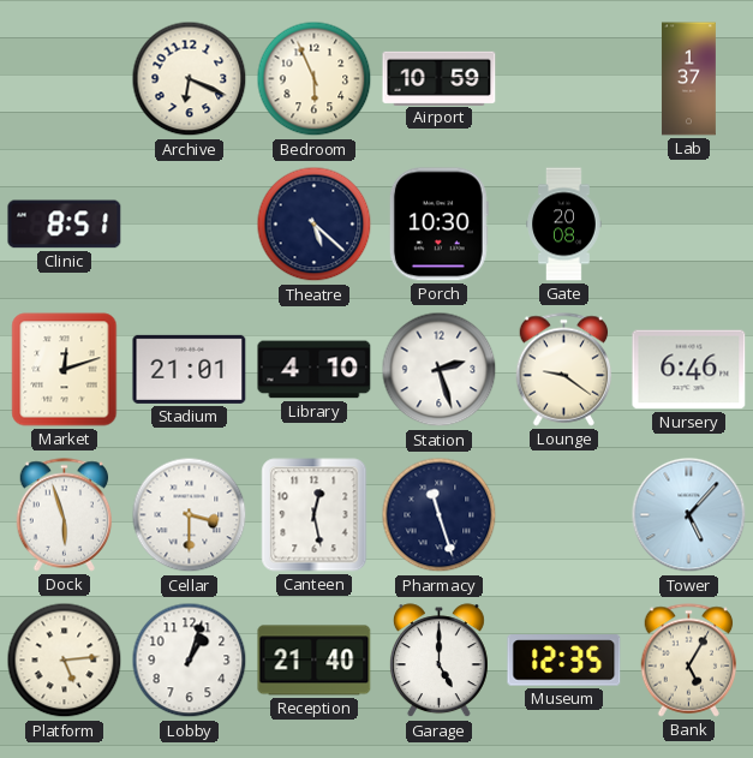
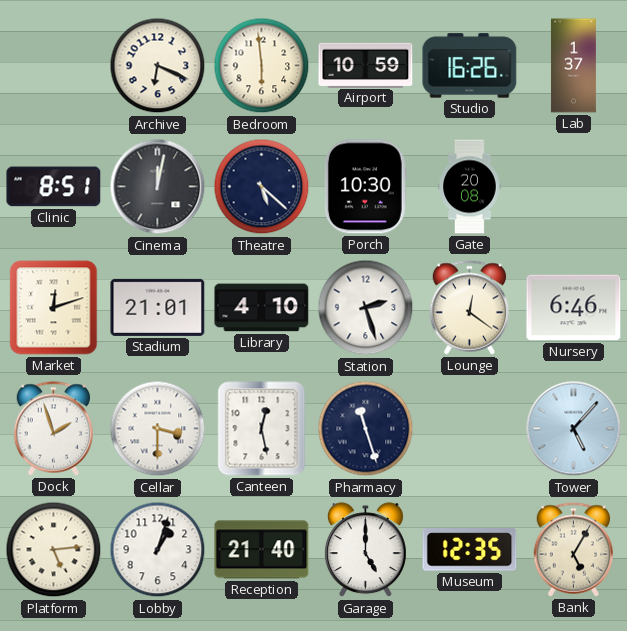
Bedroom: 5:56 -> 5:59
Studio: none -> 16:26
Cinema: none -> 12:02
Lounge: 9:21 -> 12:21
Dock: 5:57 -> 1:57
